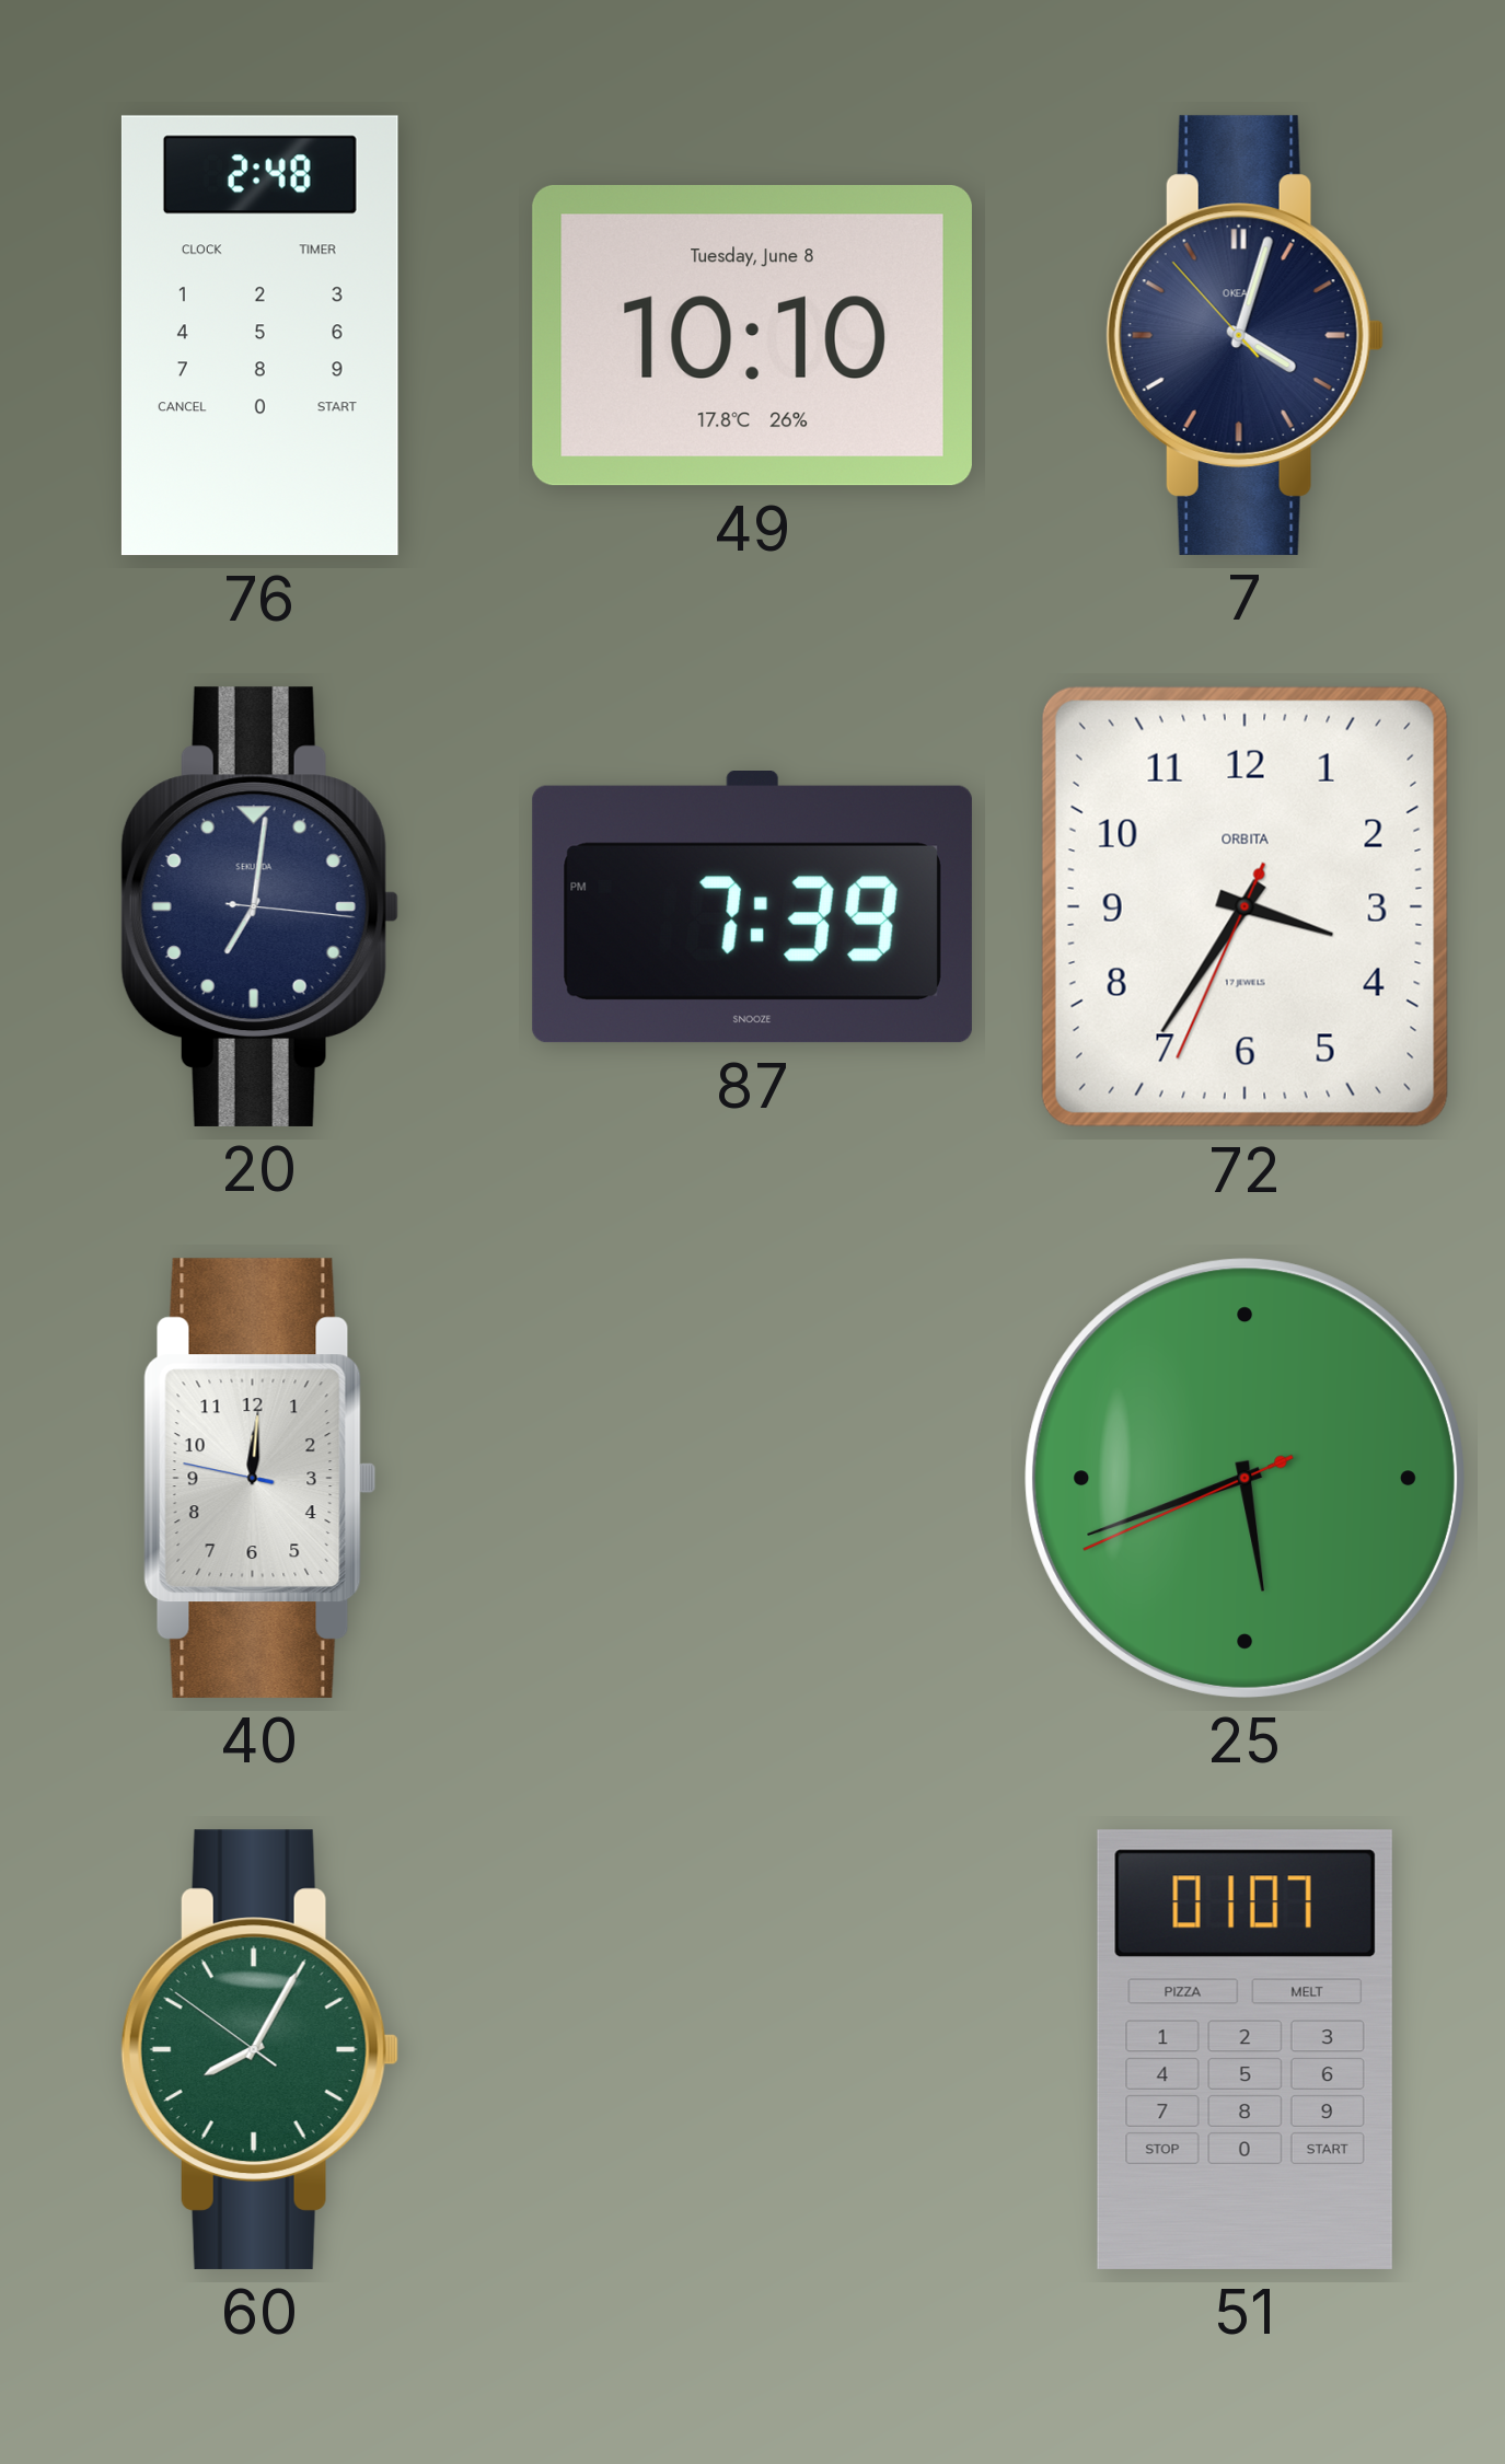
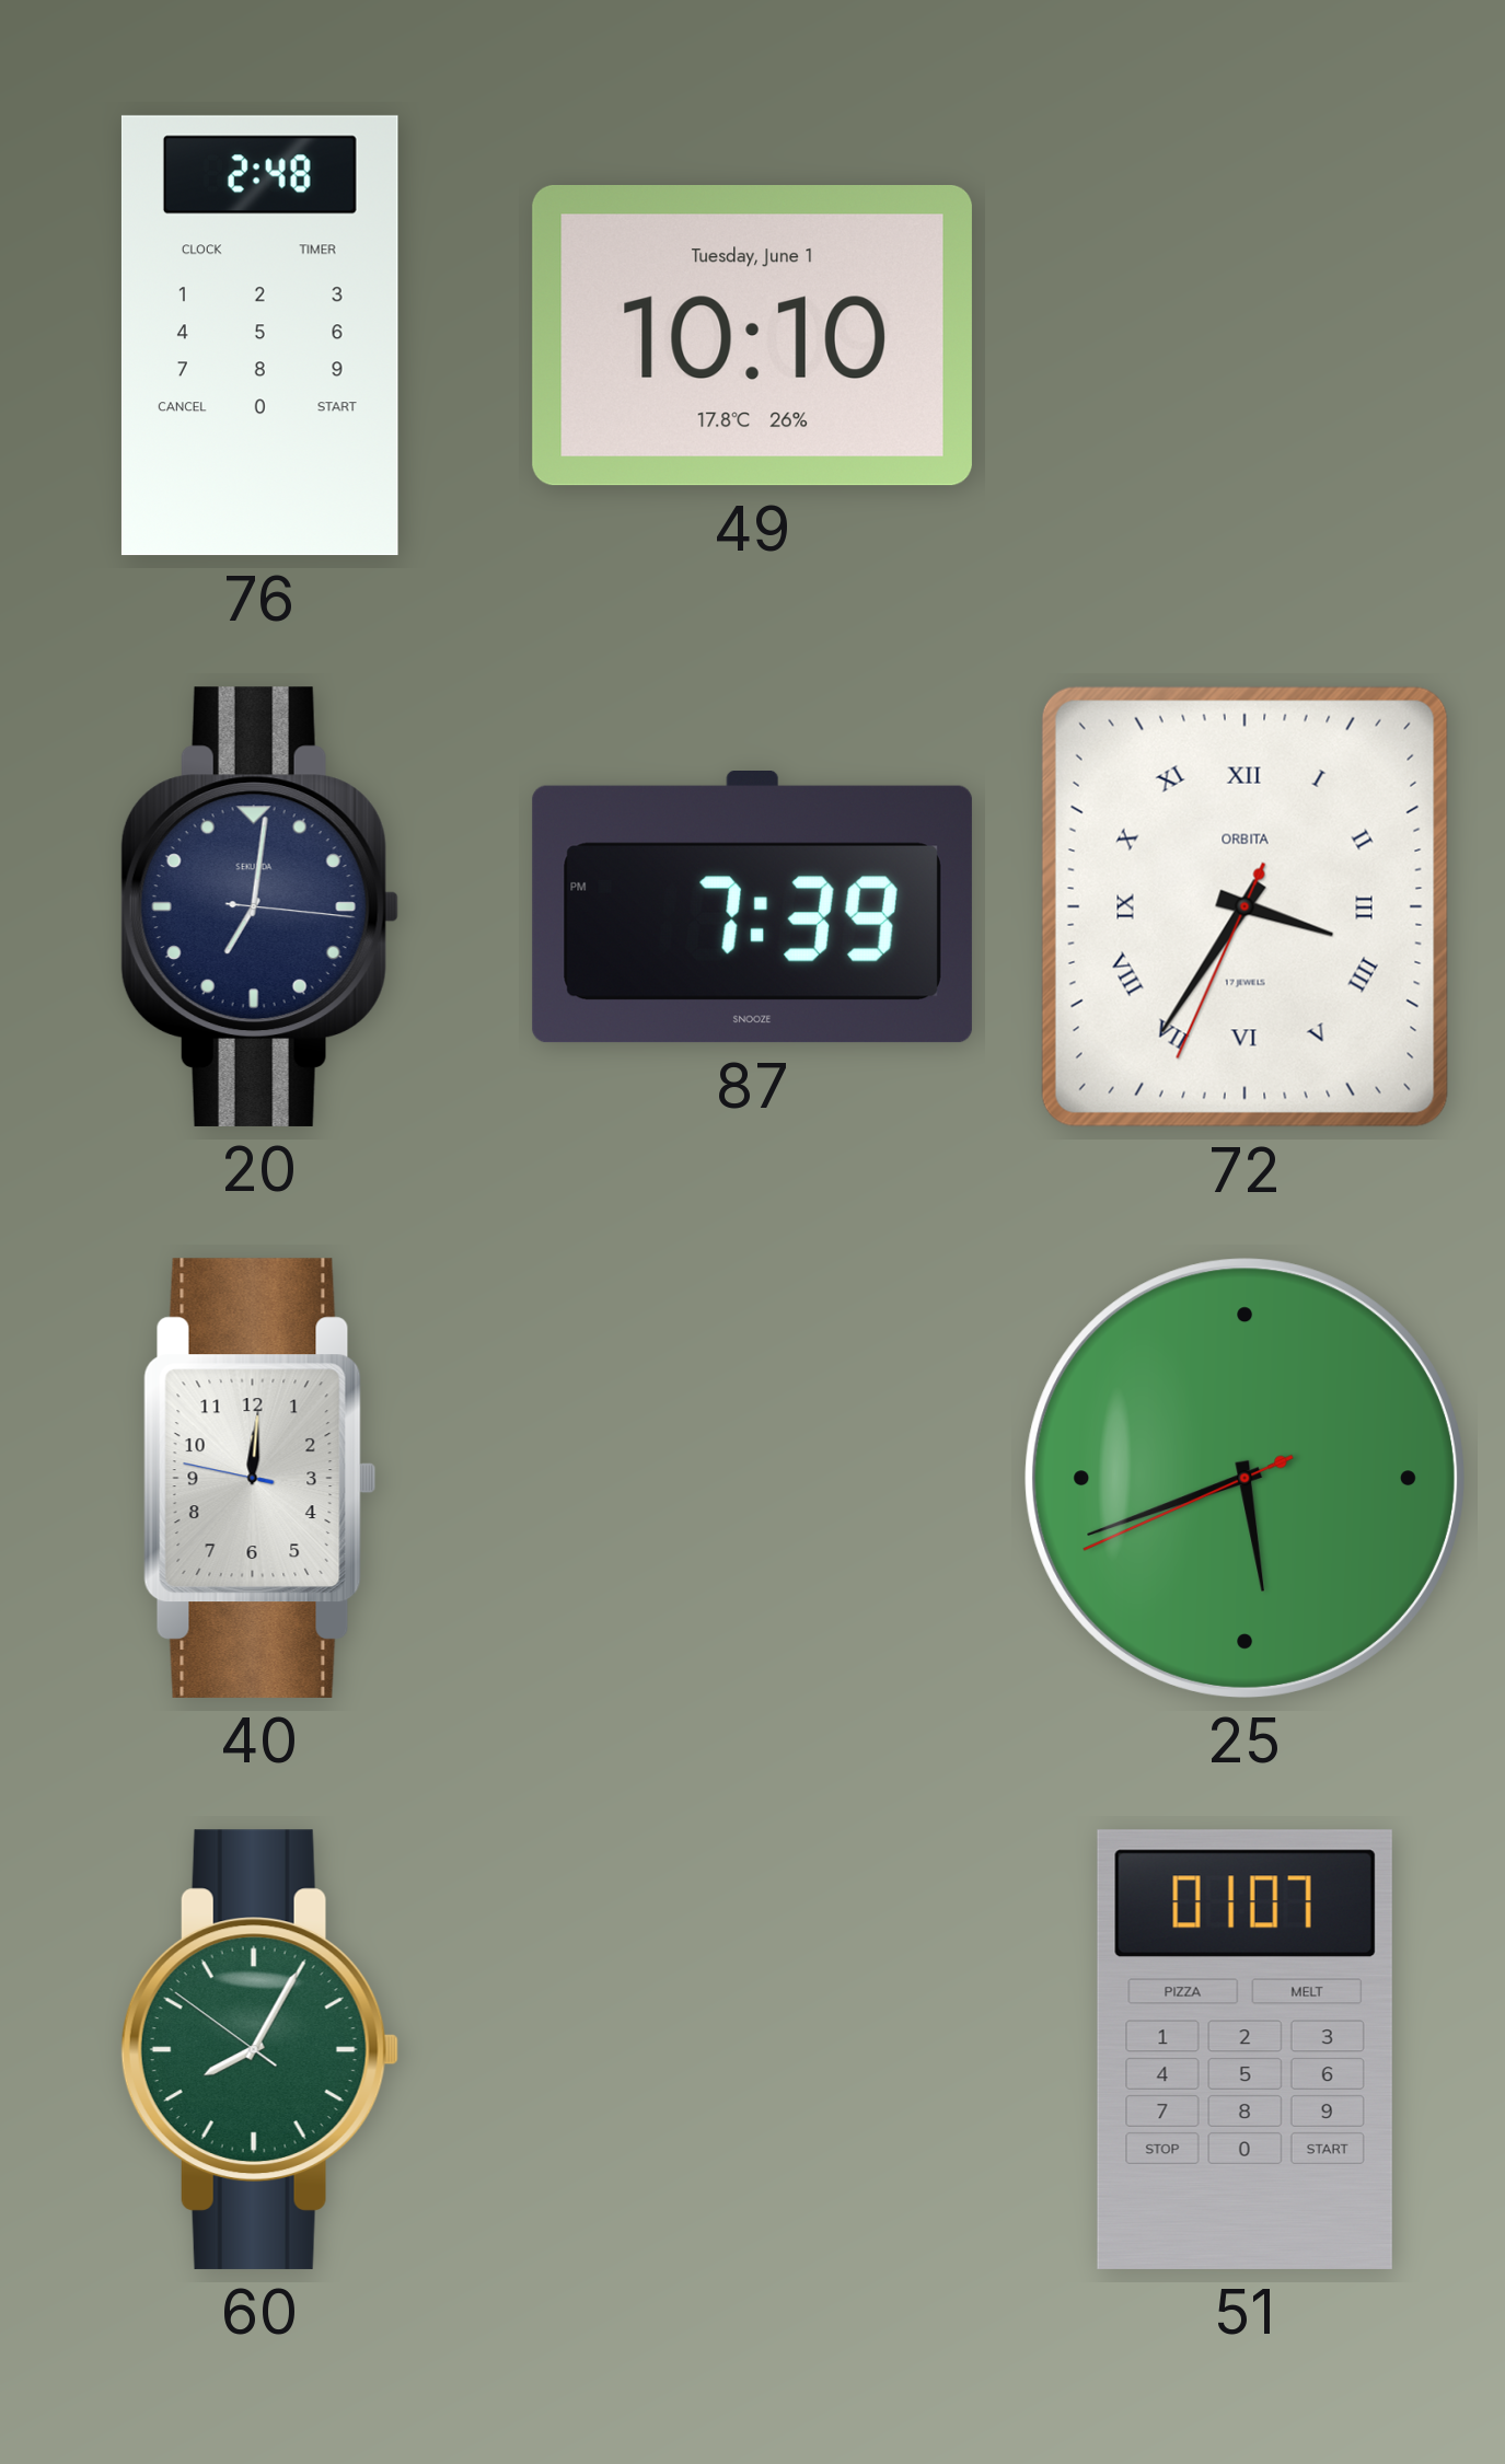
49 date: Tuesday, June 8 -> Tuesday, June 1
7: 4:02 -> none
72 numerals: Arabic -> Roman
